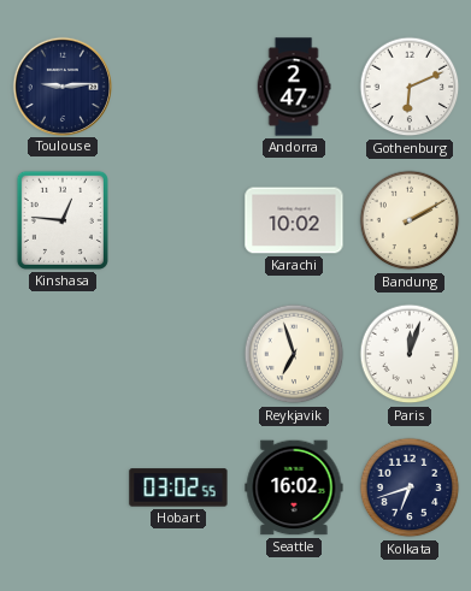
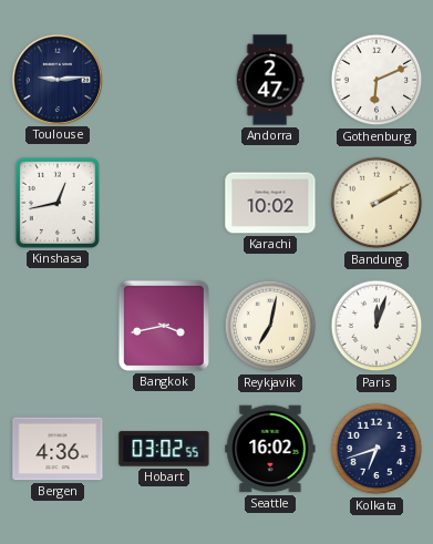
Kinshasa: 12:46 -> 12:43
Bangkok: none -> 3:43
Reykjavik: 6:57 -> 7:02
Bergen: none -> 4:36
